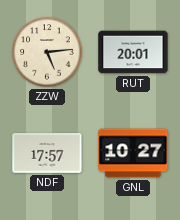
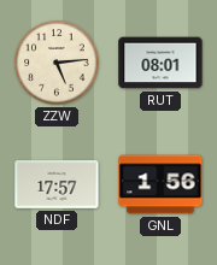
RUT: 20:01 -> 08:01
GNL: 10:27 -> 1:56
